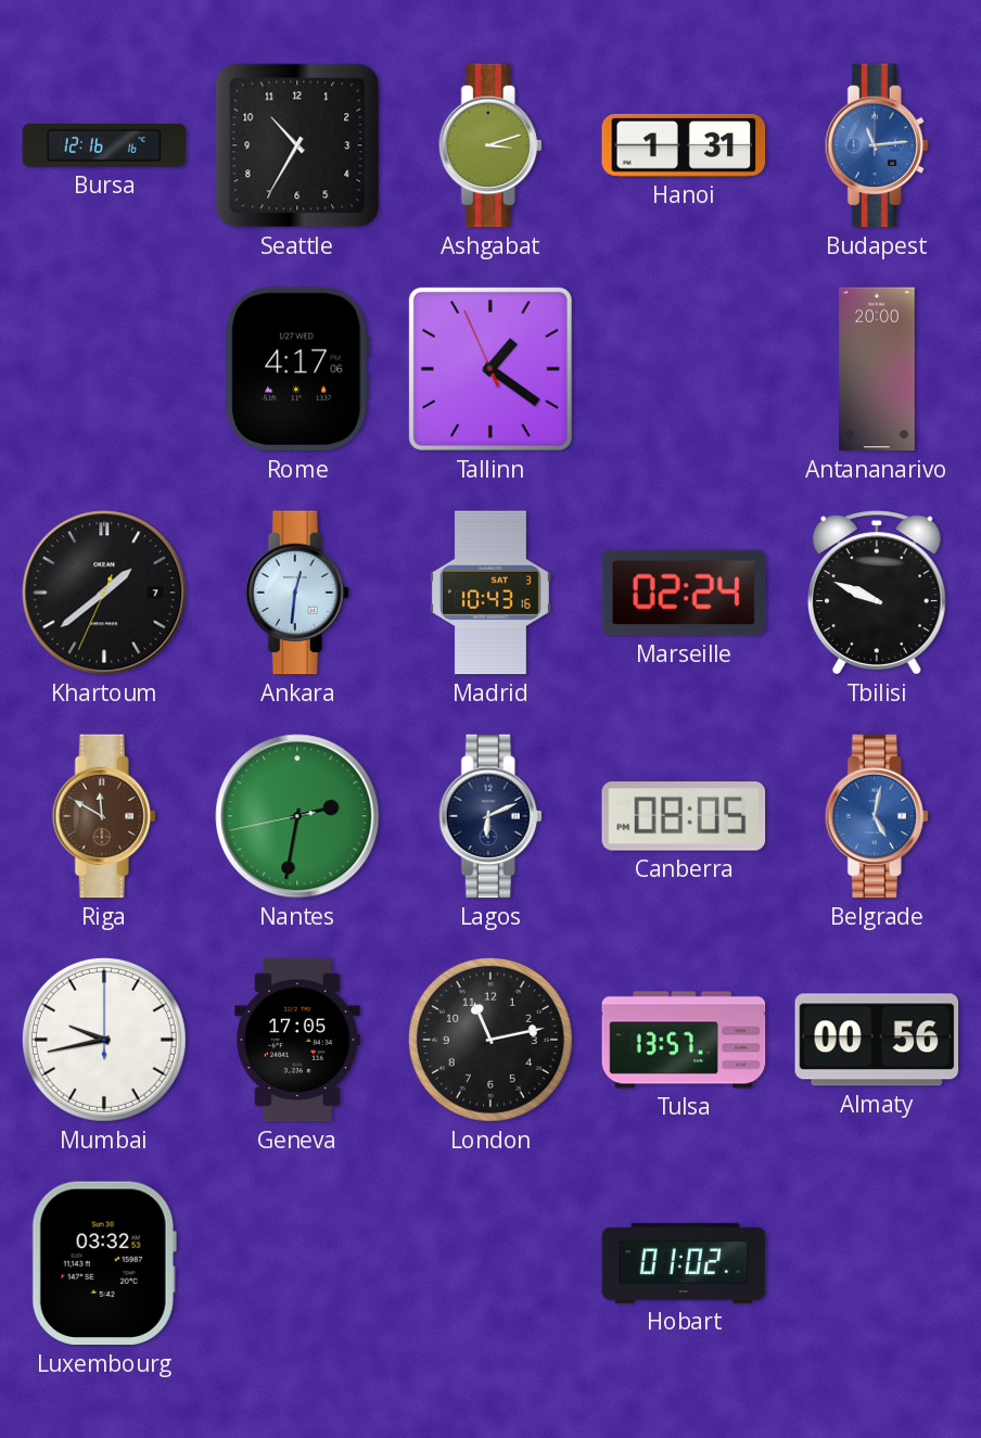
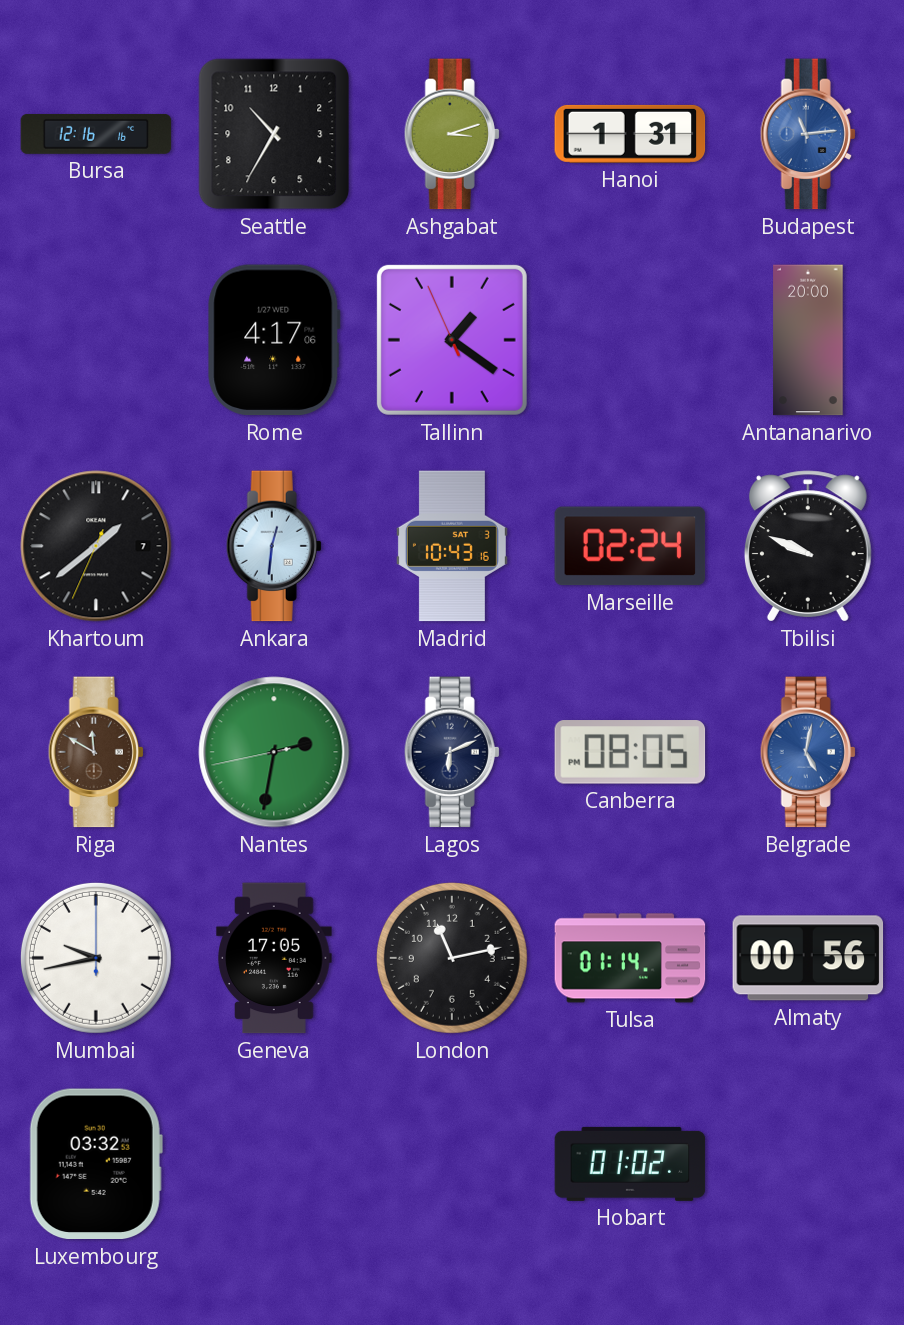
Tulsa: 13:57 -> 01:14
